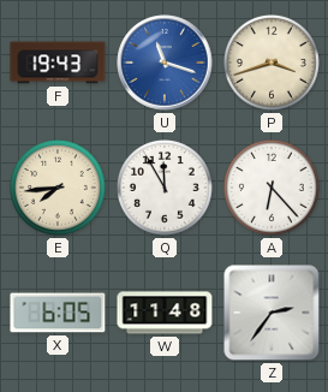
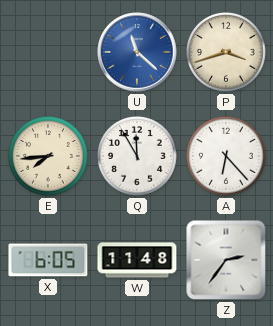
F: 19:43 -> none
U: 11:18 -> 11:22
